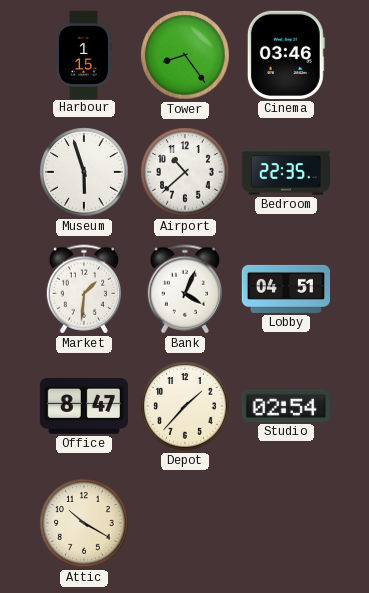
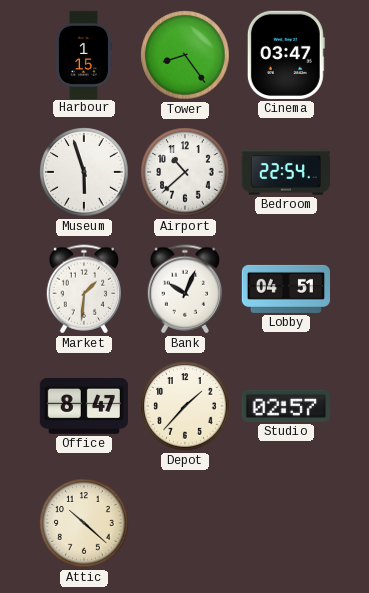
Cinema: 03:46 -> 03:47
Bedroom: 22:35 -> 22:54
Bank: 4:04 -> 10:04
Studio: 02:54 -> 02:57
Attic: 10:20 -> 10:22
